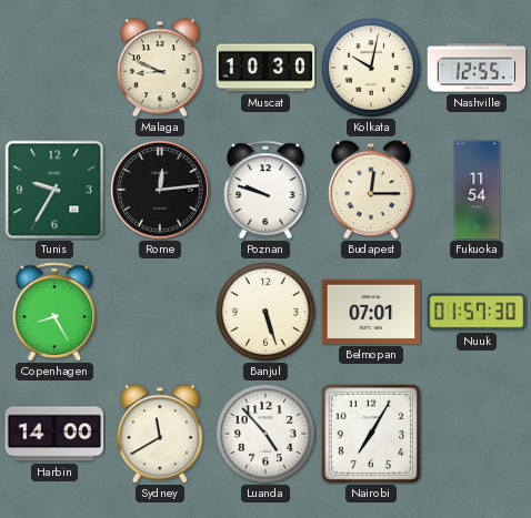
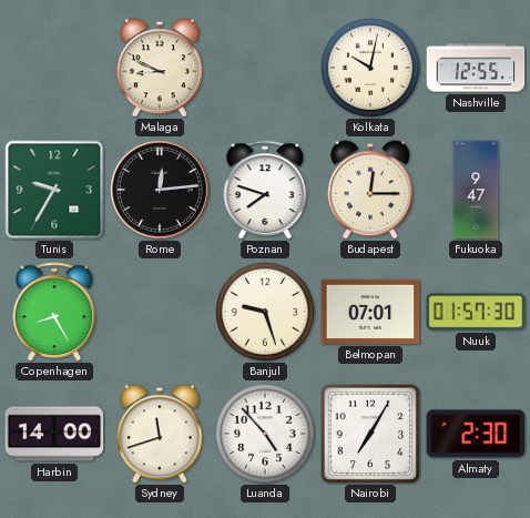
Muscat: 10:30 -> none
Poznan: 9:48 -> 7:48
Fukuoka: 11:54 -> 9:47
Banjul: 5:27 -> 9:27
Sydney: 11:40 -> 11:42
Almaty: none -> 2:30
